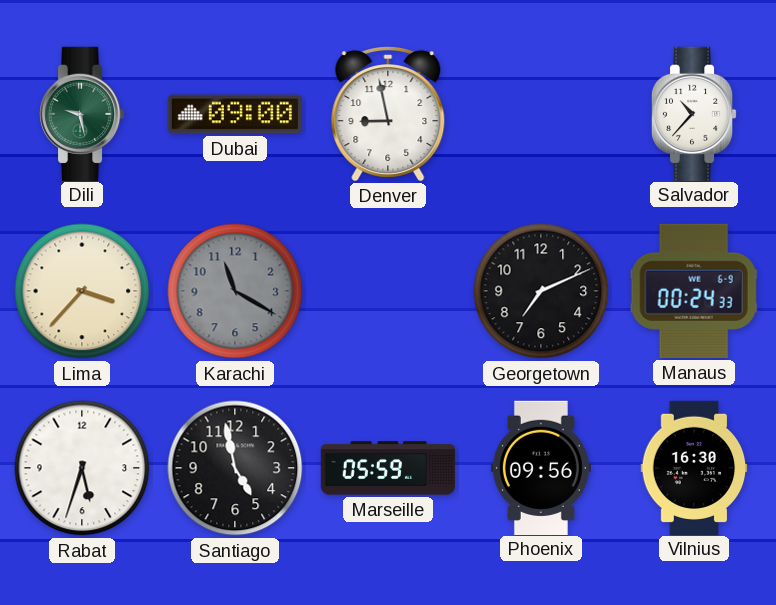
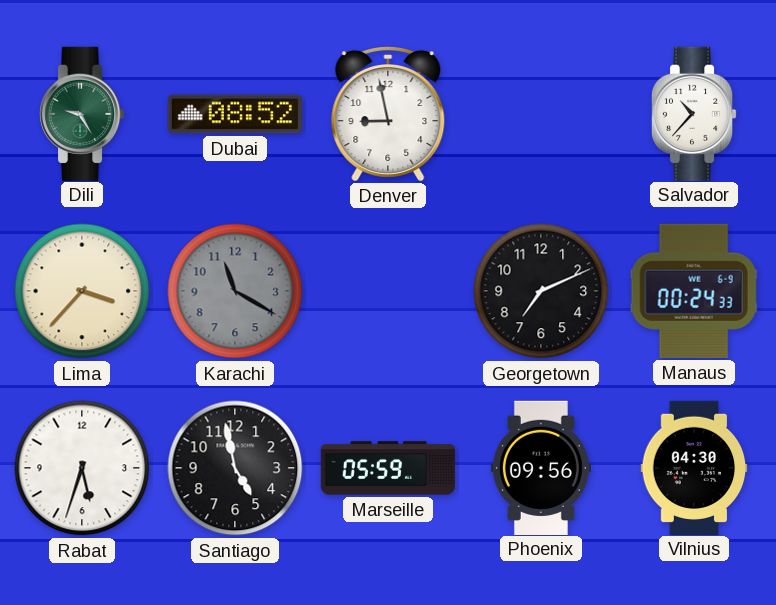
Dili: 9:28 -> 9:25
Dubai: 09:00 -> 08:52
Vilnius: 16:30 -> 04:30
